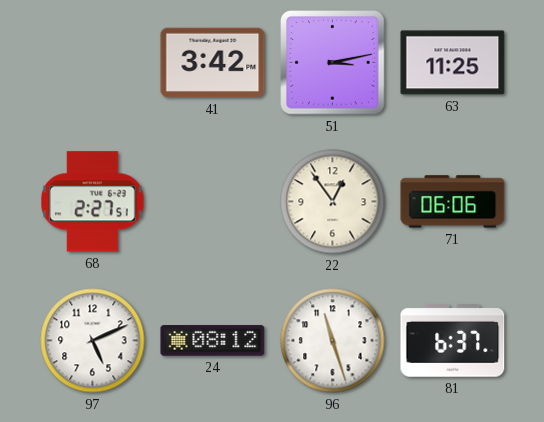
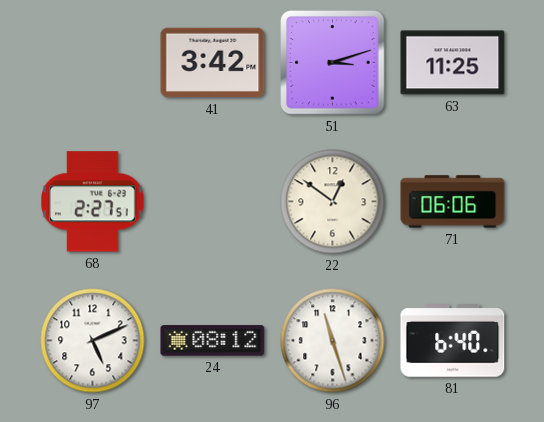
51: 3:13 -> 3:12
22: 12:54 -> 12:51
81: 6:37 -> 6:40
